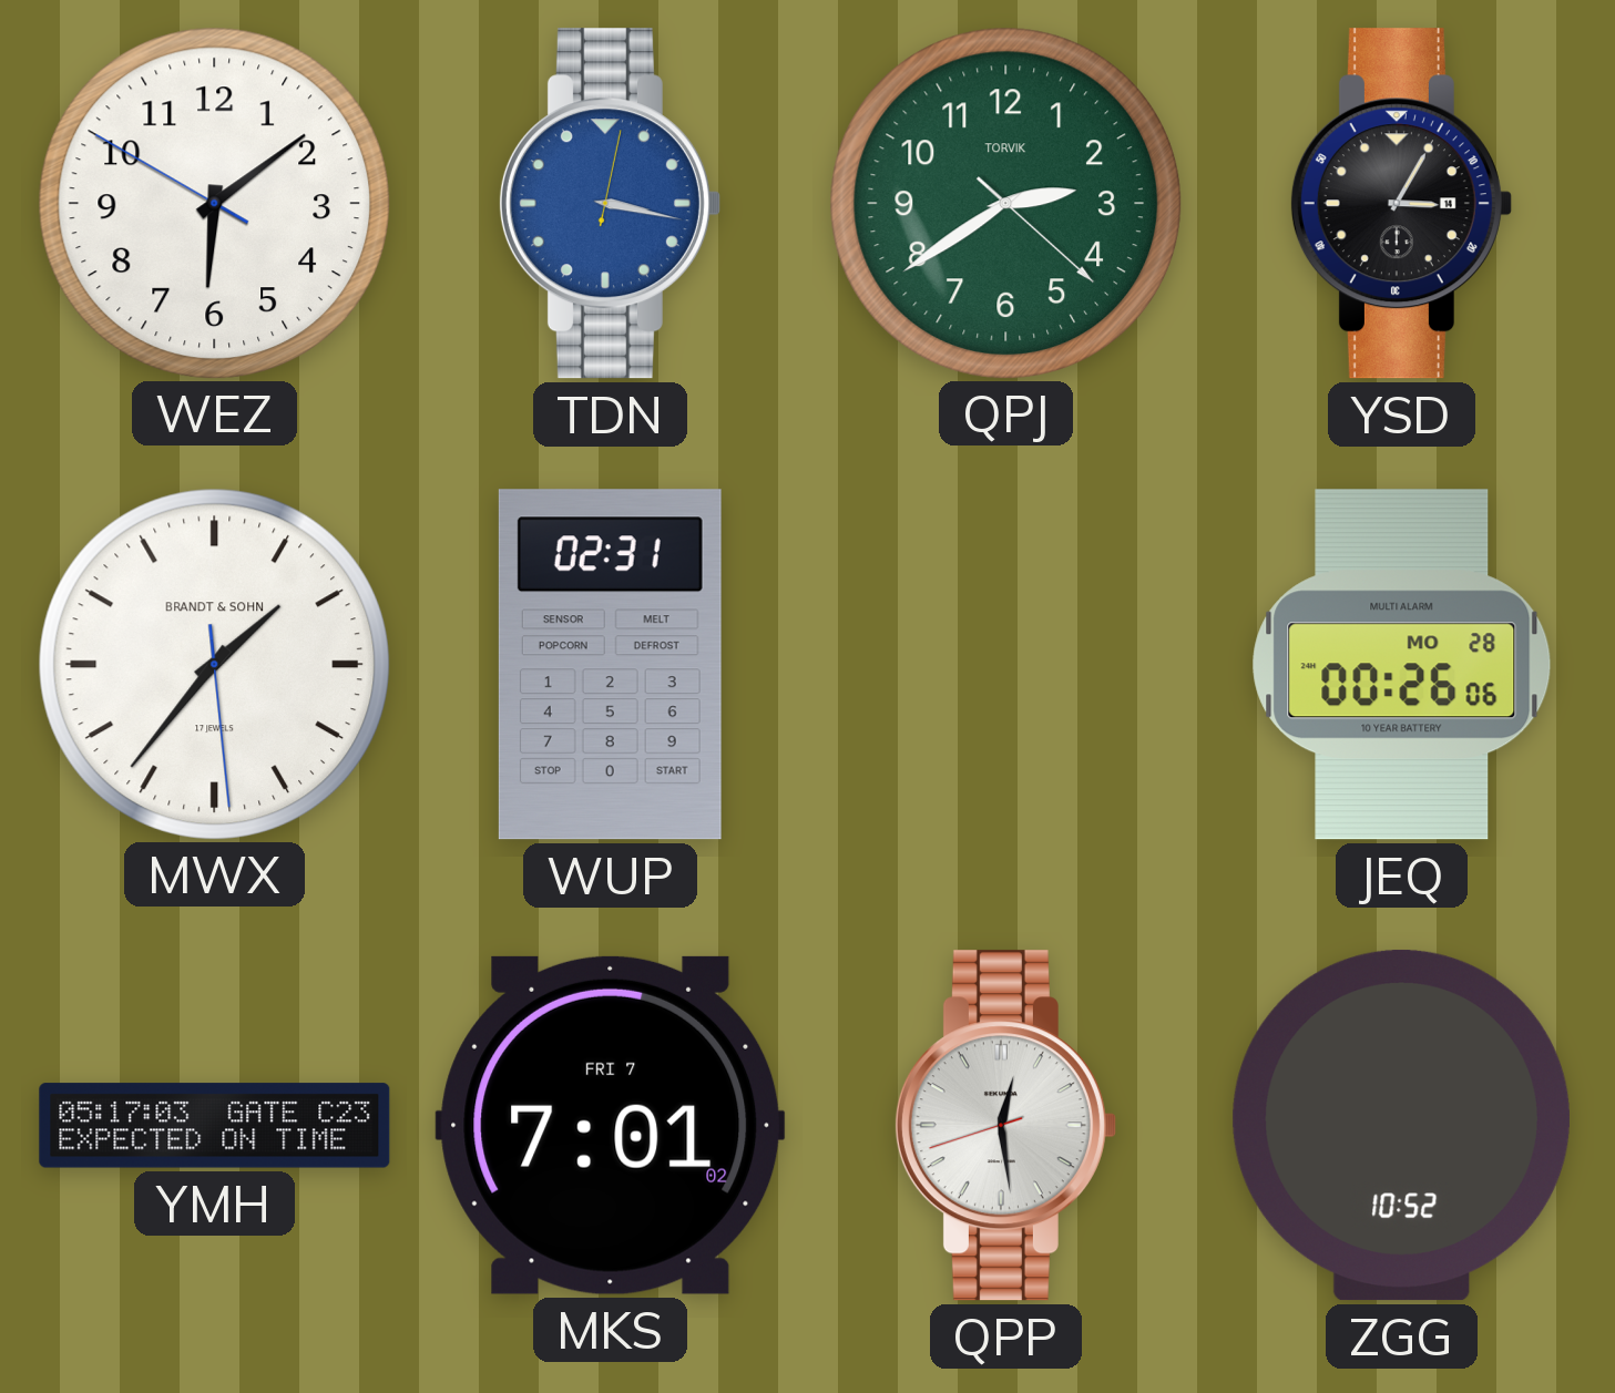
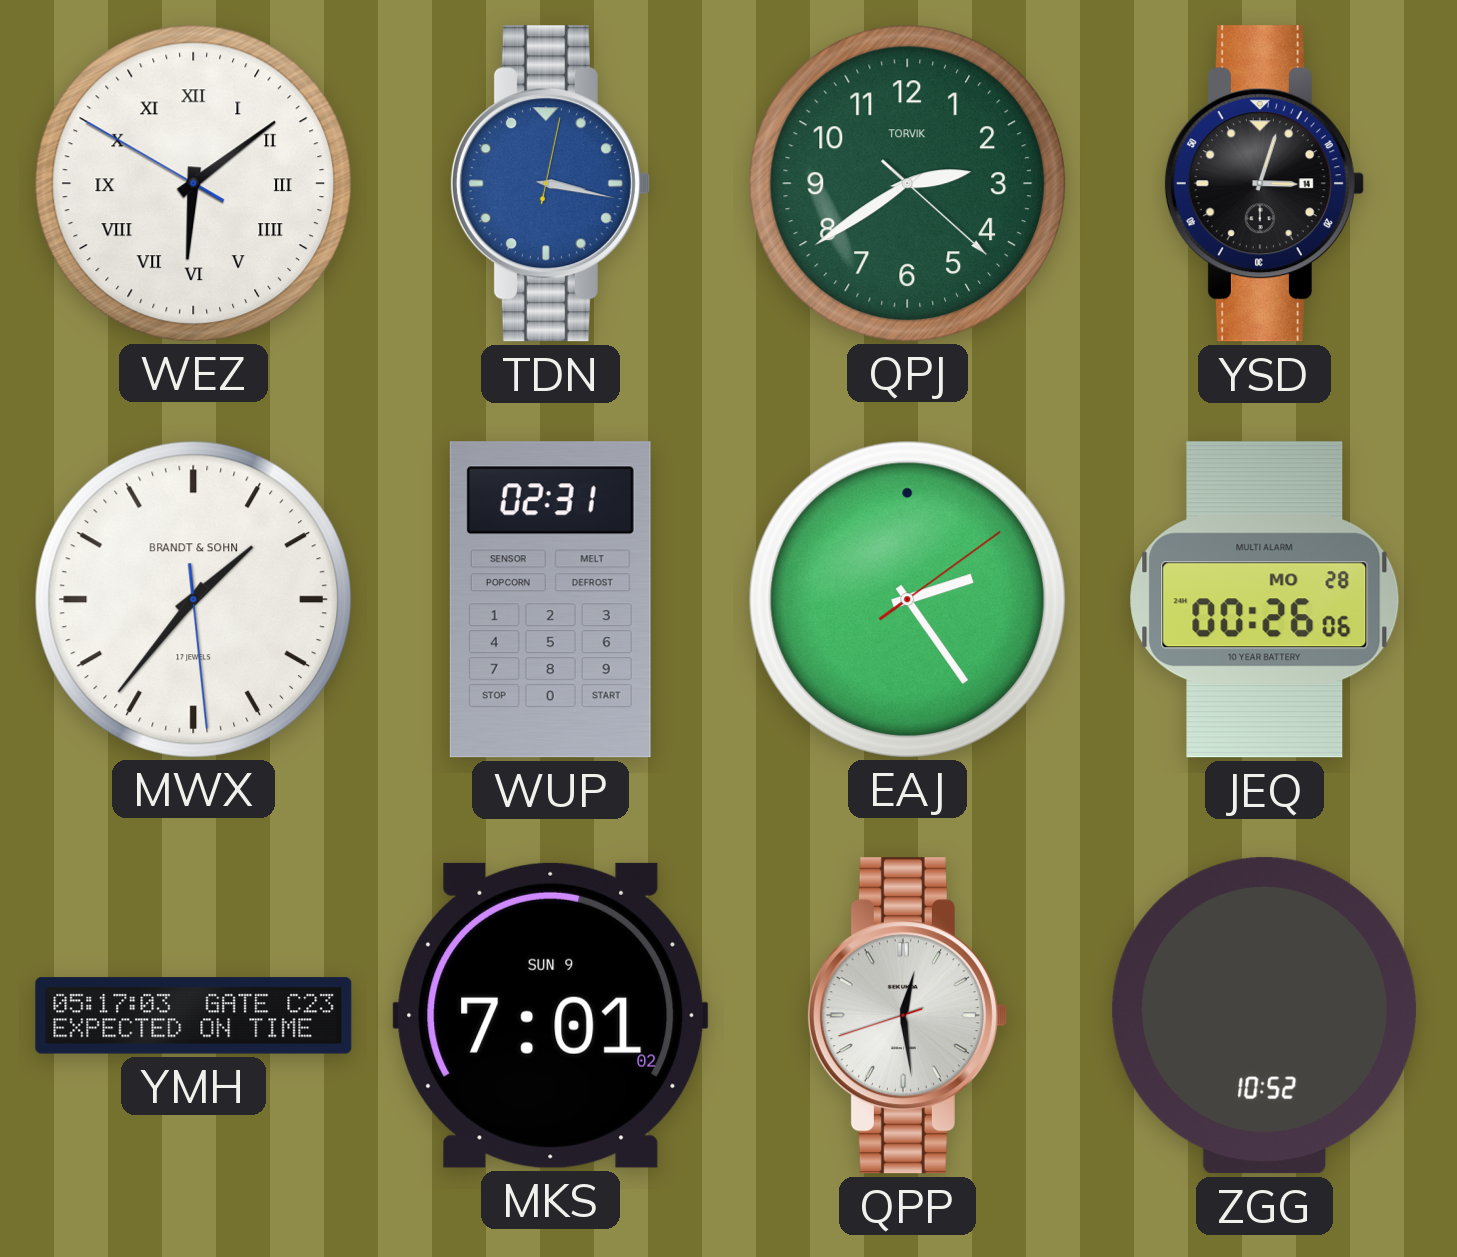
WEZ numerals: Arabic -> Roman
YSD: 3:05 -> 3:03
EAJ: none -> 2:24
MKS date: FRI 7 -> SUN 9
